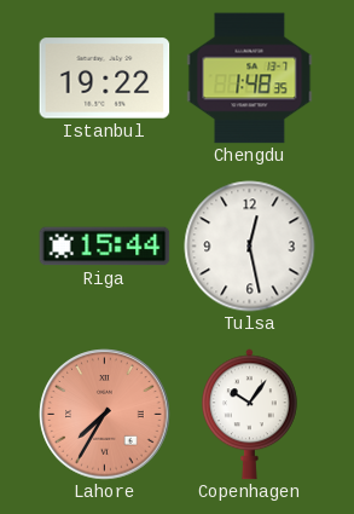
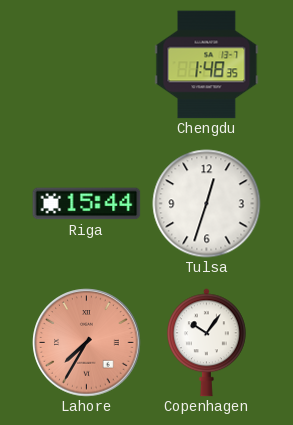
Istanbul: 19:22 -> none
Tulsa: 12:28 -> 12:33
